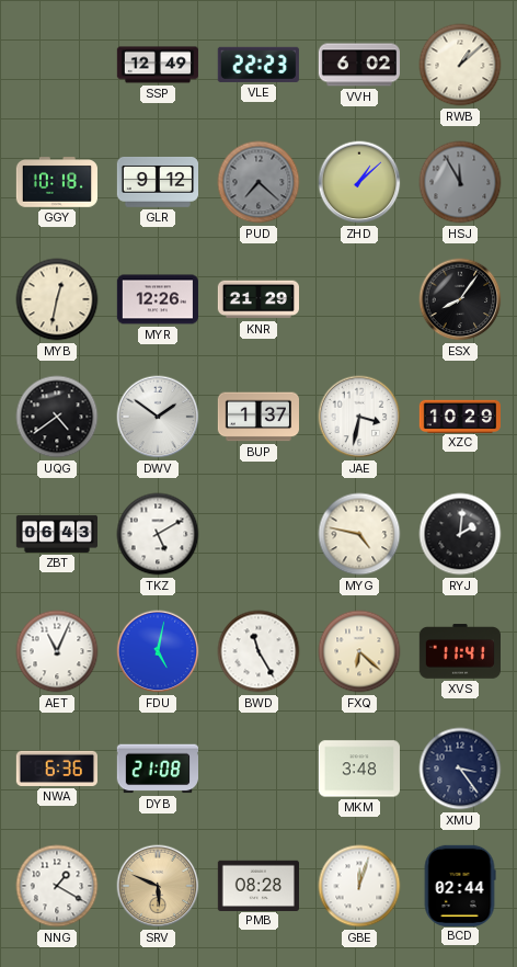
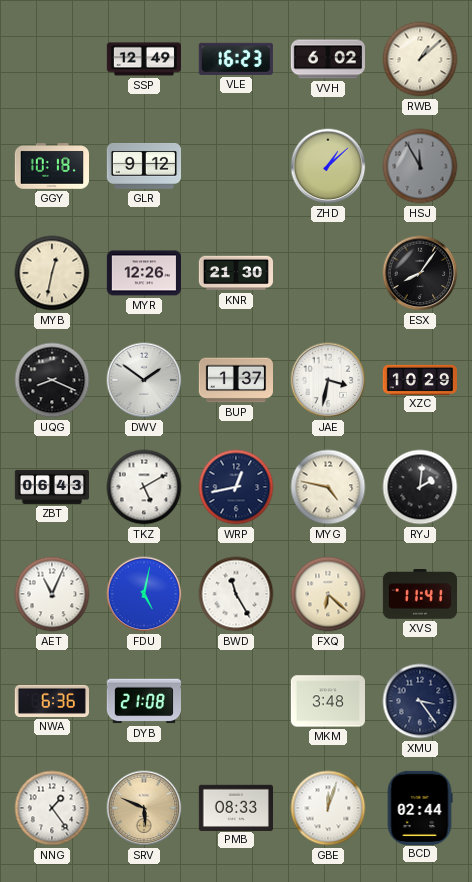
VLE: 22:23 -> 16:23
PUD: 7:22 -> none
KNR: 21:29 -> 21:30
UQG: 4:39 -> 8:19
WRP: none -> 12:43
NNG: 1:20 -> 1:24
PMB: 08:28 -> 08:33
